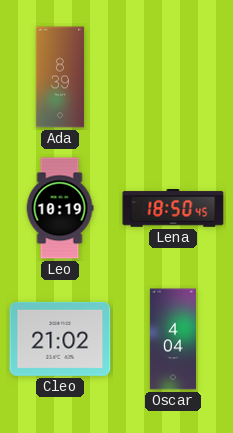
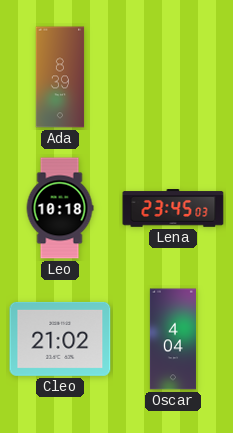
Leo: 10:19 -> 10:18
Lena: 18:50 -> 23:45
